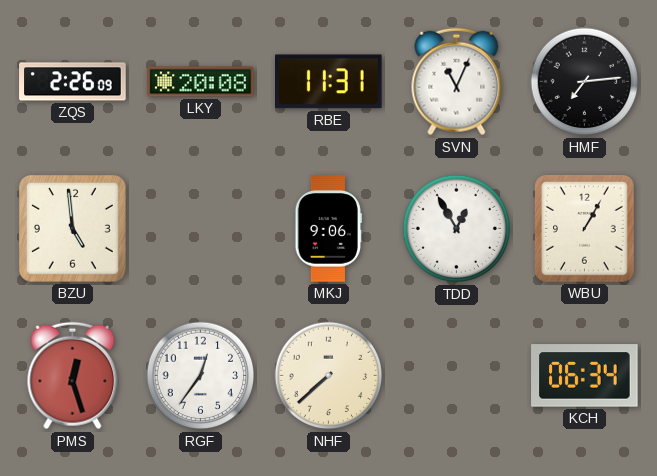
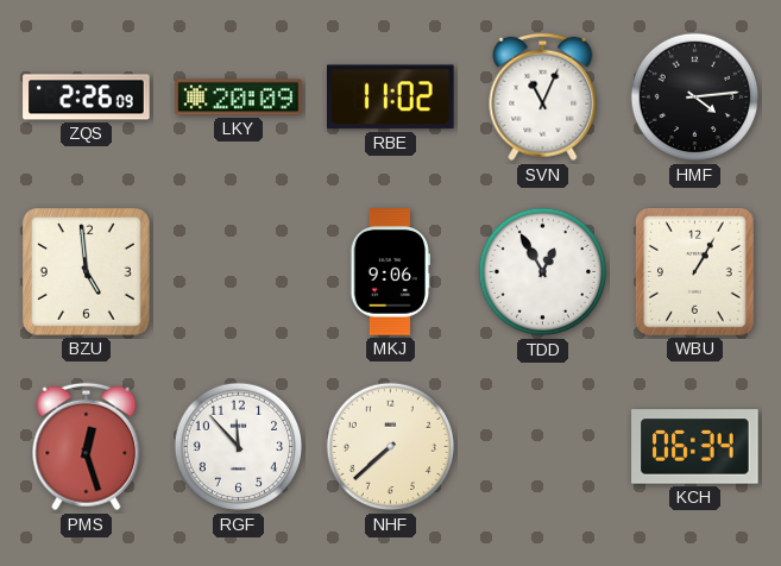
LKY: 20:08 -> 20:09
RBE: 11:31 -> 11:02
HMF: 7:14 -> 4:14
RGF: 12:36 -> 11:53
